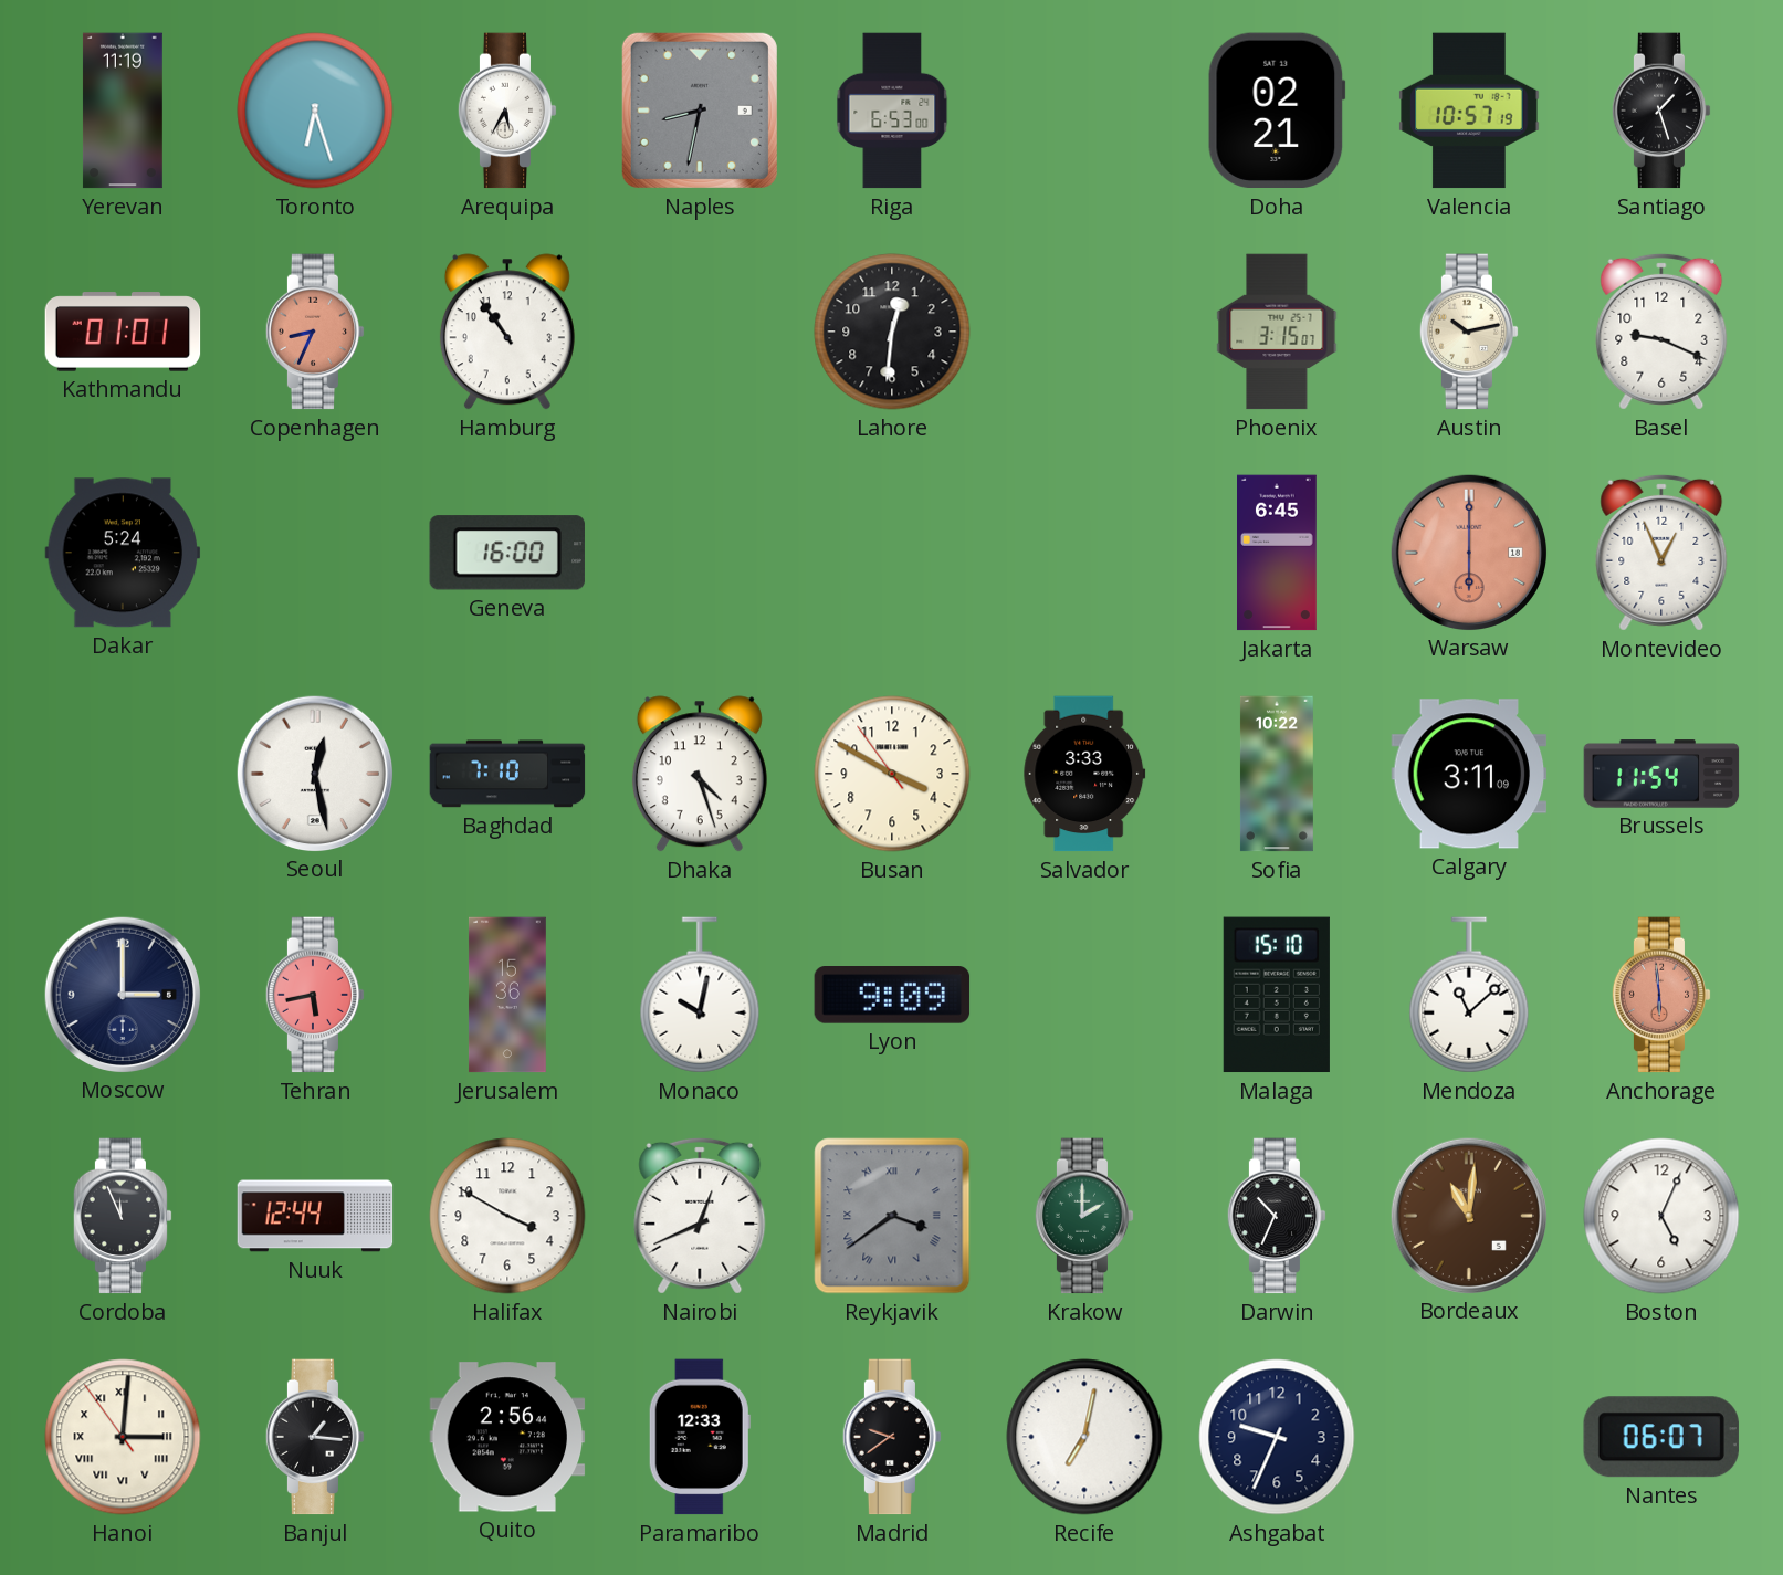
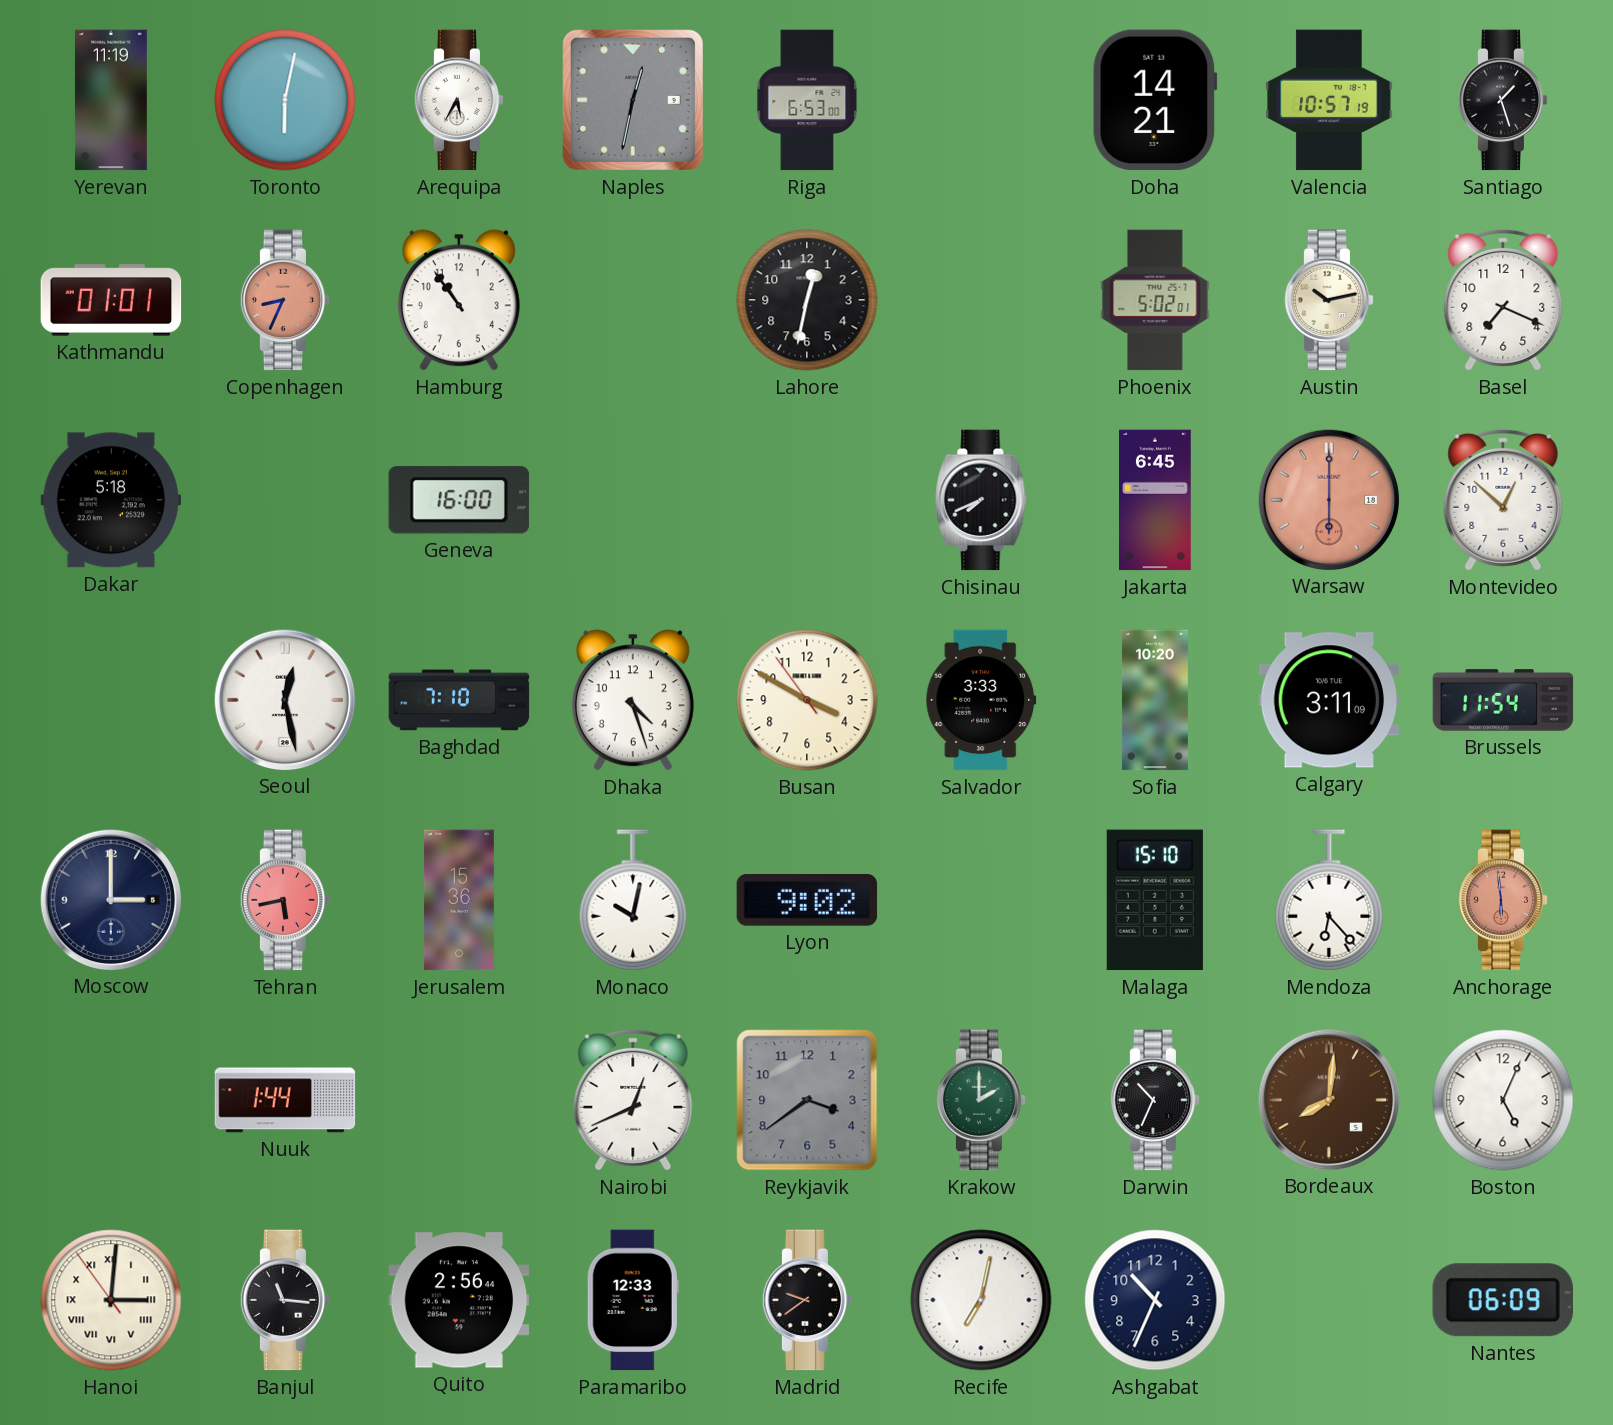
Toronto: 6:27 -> 6:02
Naples: 8:32 -> 12:32
Doha: 02:21 -> 14:21
Lahore: 12:31 -> 12:32
Phoenix: 3:15 -> 5:02
Basel: 9:19 -> 7:19
Dakar: 5:24 -> 5:18
Chisinau: none -> 7:41
Montevideo: 12:56 -> 12:52
Sofia: 10:22 -> 10:20
Lyon: 9:09 -> 9:02
Mendoza: 11:08 -> 6:23
Cordoba: 11:56 -> none
Nuuk: 12:44 -> 1:44
Halifax: 3:50 -> none
Reykjavik numerals: Roman -> Arabic
Bordeaux: 11:01 -> 8:01
Banjul: 1:16 -> 11:16
Ashgabat: 9:34 -> 10:34
Nantes: 06:07 -> 06:09
